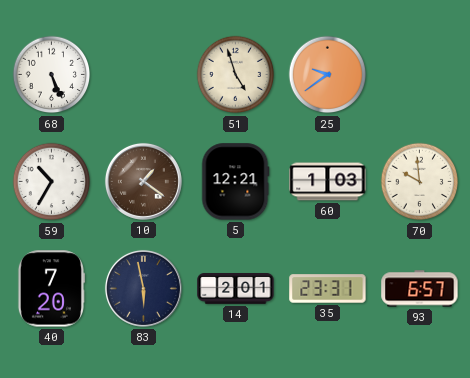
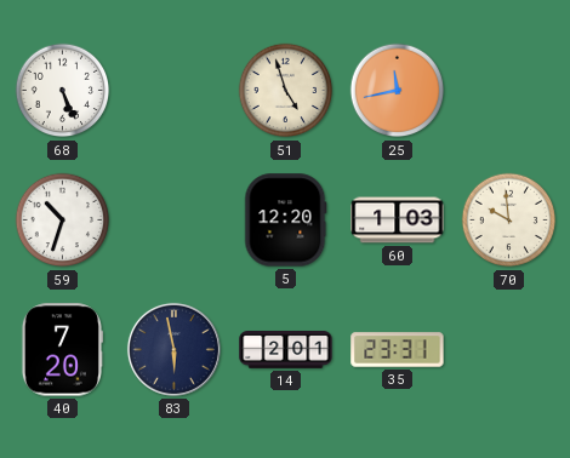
25: 9:39 -> 11:43
59: 10:35 -> 10:33
10: 1:21 -> none
5: 12:21 -> 12:20
93: 6:57 -> none
